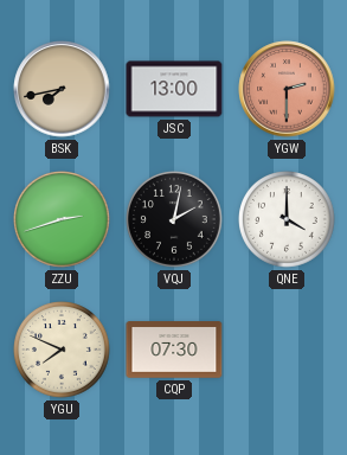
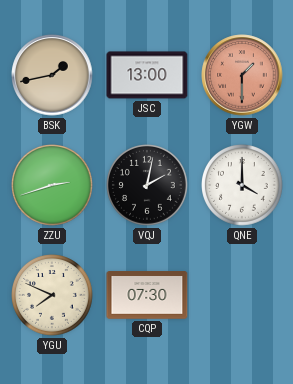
BSK: 7:43 -> 1:43
YGW: 2:30 -> 1:30
